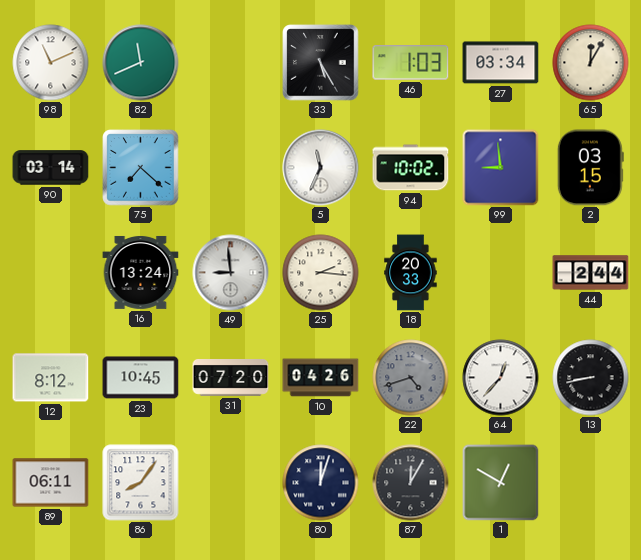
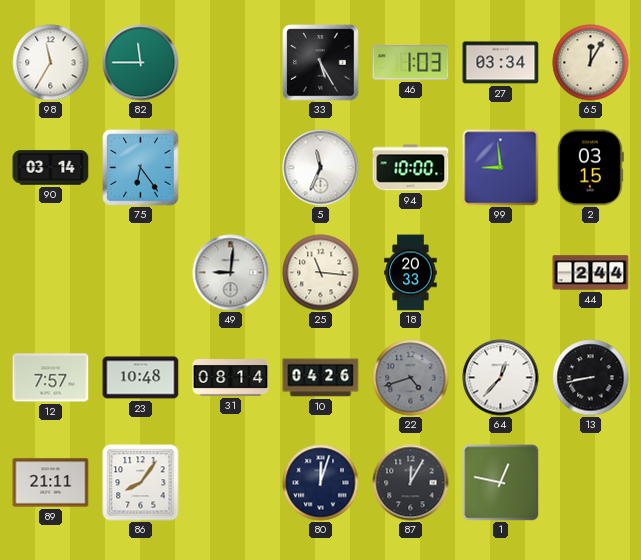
98: 11:11 -> 11:35
82: 11:41 -> 11:45
75: 7:22 -> 6:24
94: 10:02 -> 10:00
16: 13:24 -> none
49: 8:59 -> 9:01
25: 2:16 -> 11:16
12: 8:12 -> 7:57
23: 10:45 -> 10:48
31: 07:20 -> 08:14
89: 06:11 -> 21:11
1: 12:50 -> 12:47
